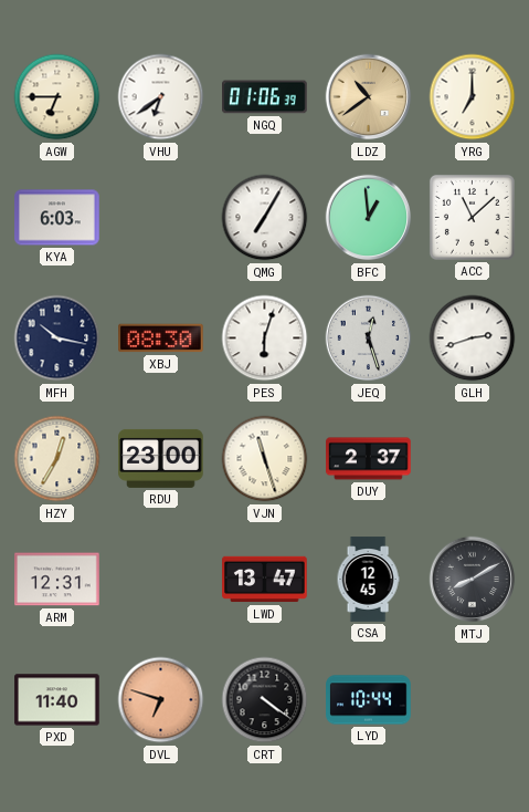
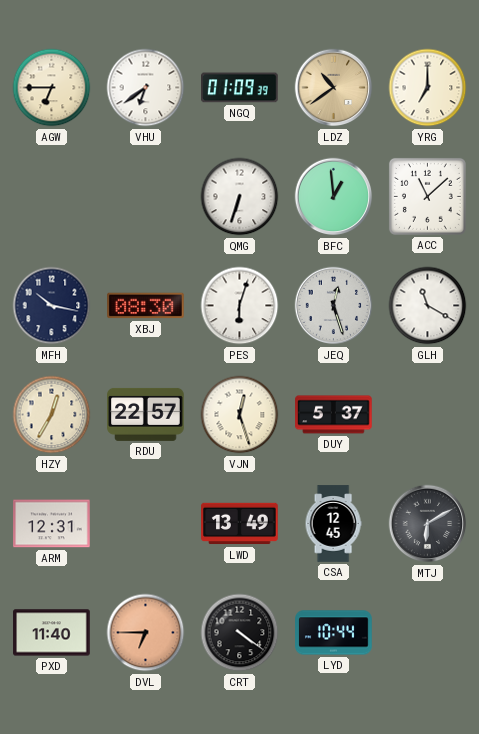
NGQ: 01:06 -> 01:09
KYA: 6:03 -> none
QMG: 7:05 -> 6:33
GLH: 2:42 -> 11:20
RDU: 23:00 -> 22:57
VJN: 11:27 -> 12:27
DUY: 2:37 -> 5:37
LWD: 13:47 -> 13:49
MTJ: 8:10 -> 6:10
DVL: 6:48 -> 6:45
